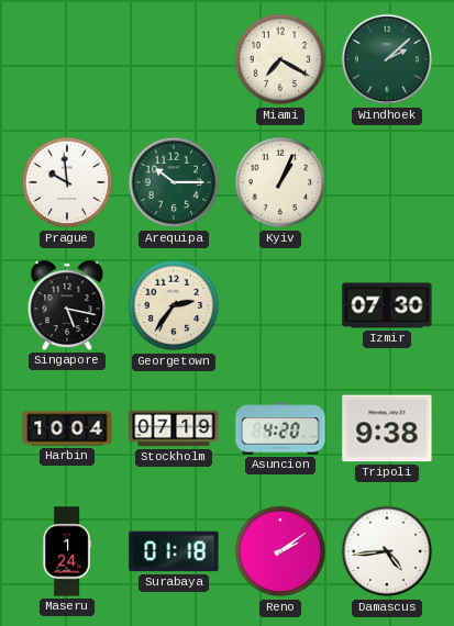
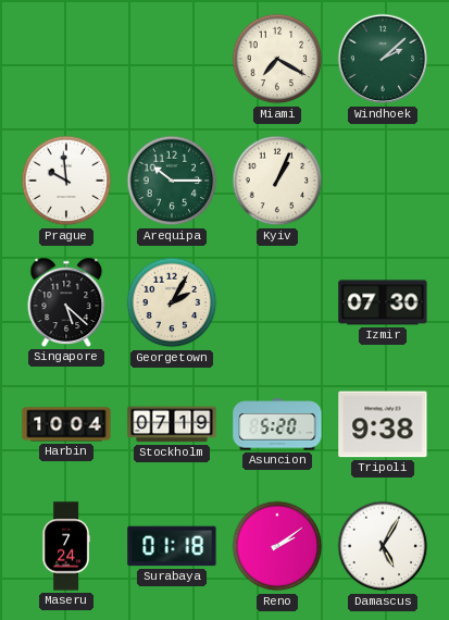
Singapore: 5:17 -> 5:22
Georgetown: 2:36 -> 2:05
Asuncion: 4:20 -> 5:20
Maseru: 1:24 -> 7:24
Damascus: 4:44 -> 5:05
